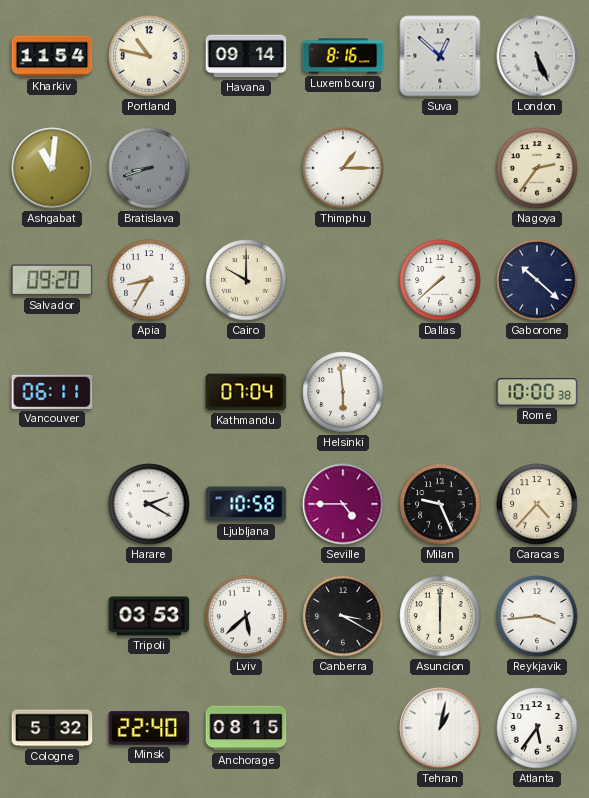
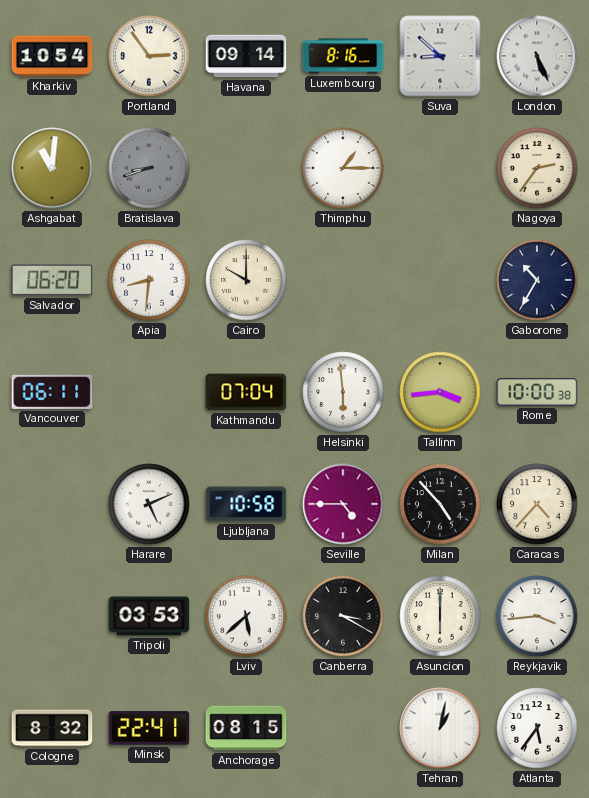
Kharkiv: 11:54 -> 10:54
Portland: 10:47 -> 2:54
Suva: 12:52 -> 8:52
Salvador: 09:20 -> 06:20
Apia: 8:35 -> 8:31
Dallas: 7:38 -> none
Gaborone: 10:22 -> 10:35
Tallinn: none -> 3:44
Harare: 2:20 -> 5:11
Milan: 9:26 -> 4:53
Cologne: 5:32 -> 8:32
Minsk: 22:40 -> 22:41
